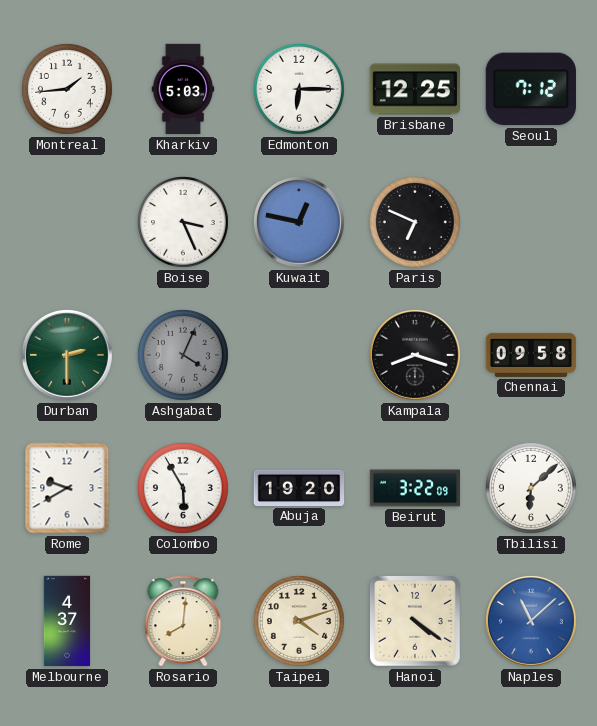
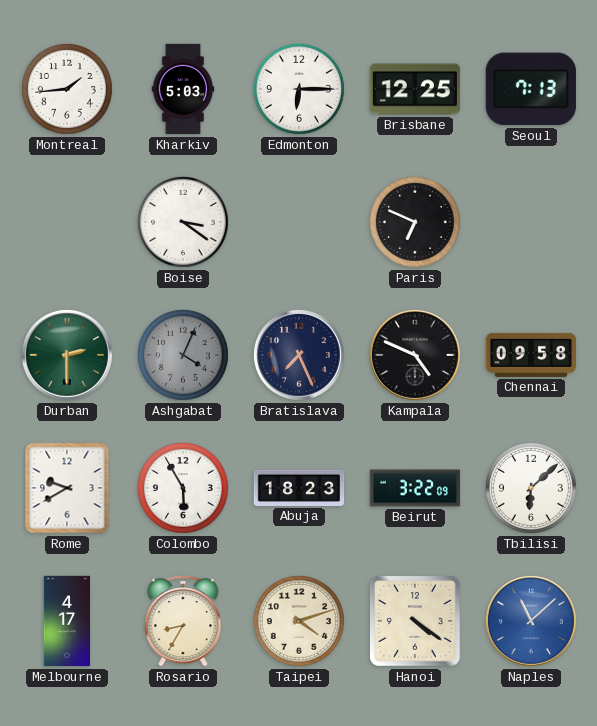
Seoul: 7:12 -> 7:13
Boise: 3:26 -> 3:21
Kuwait: 12:47 -> none
Bratislava: none -> 7:26
Kampala: 8:18 -> 4:49
Abuja: 19:20 -> 18:23
Melbourne: 4:37 -> 4:17
Rosario: 8:01 -> 8:35
